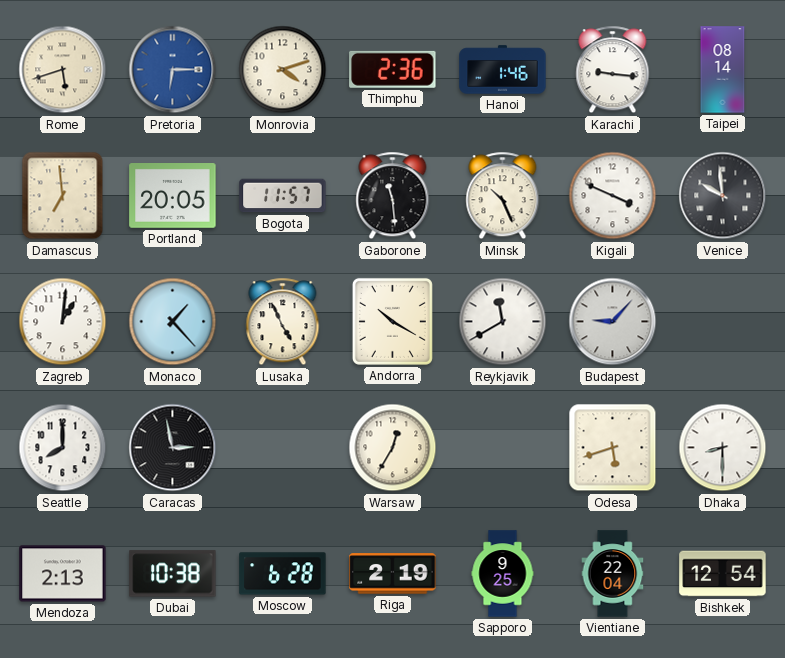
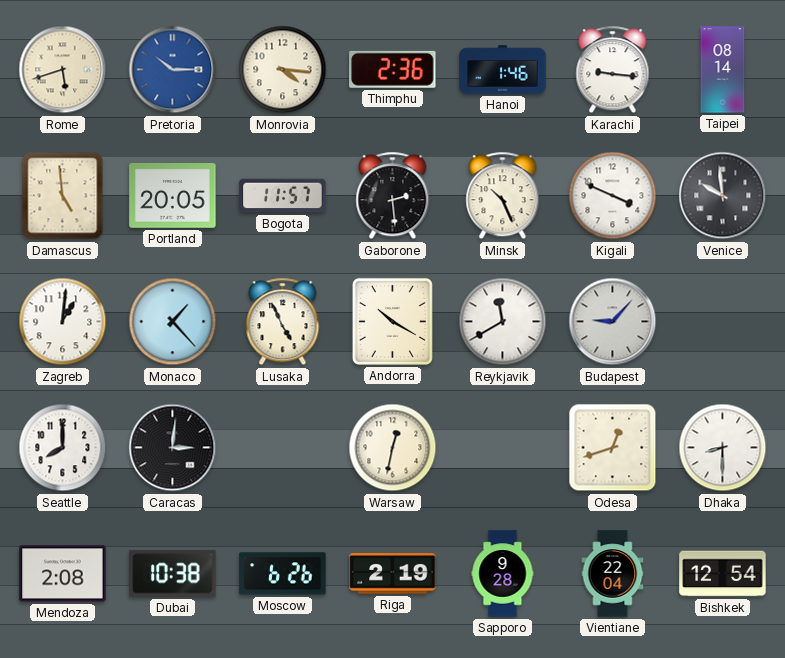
Pretoria: 6:15 -> 10:15
Monrovia: 4:12 -> 4:16
Damascus: 6:59 -> 4:59
Gaborone: 11:29 -> 2:29
Caracas: 2:58 -> 3:01
Warsaw: 12:35 -> 12:32
Odesa: 5:42 -> 12:42
Mendoza: 2:13 -> 2:08
Moscow: 6:28 -> 6:26
Sapporo: 9:25 -> 9:28
